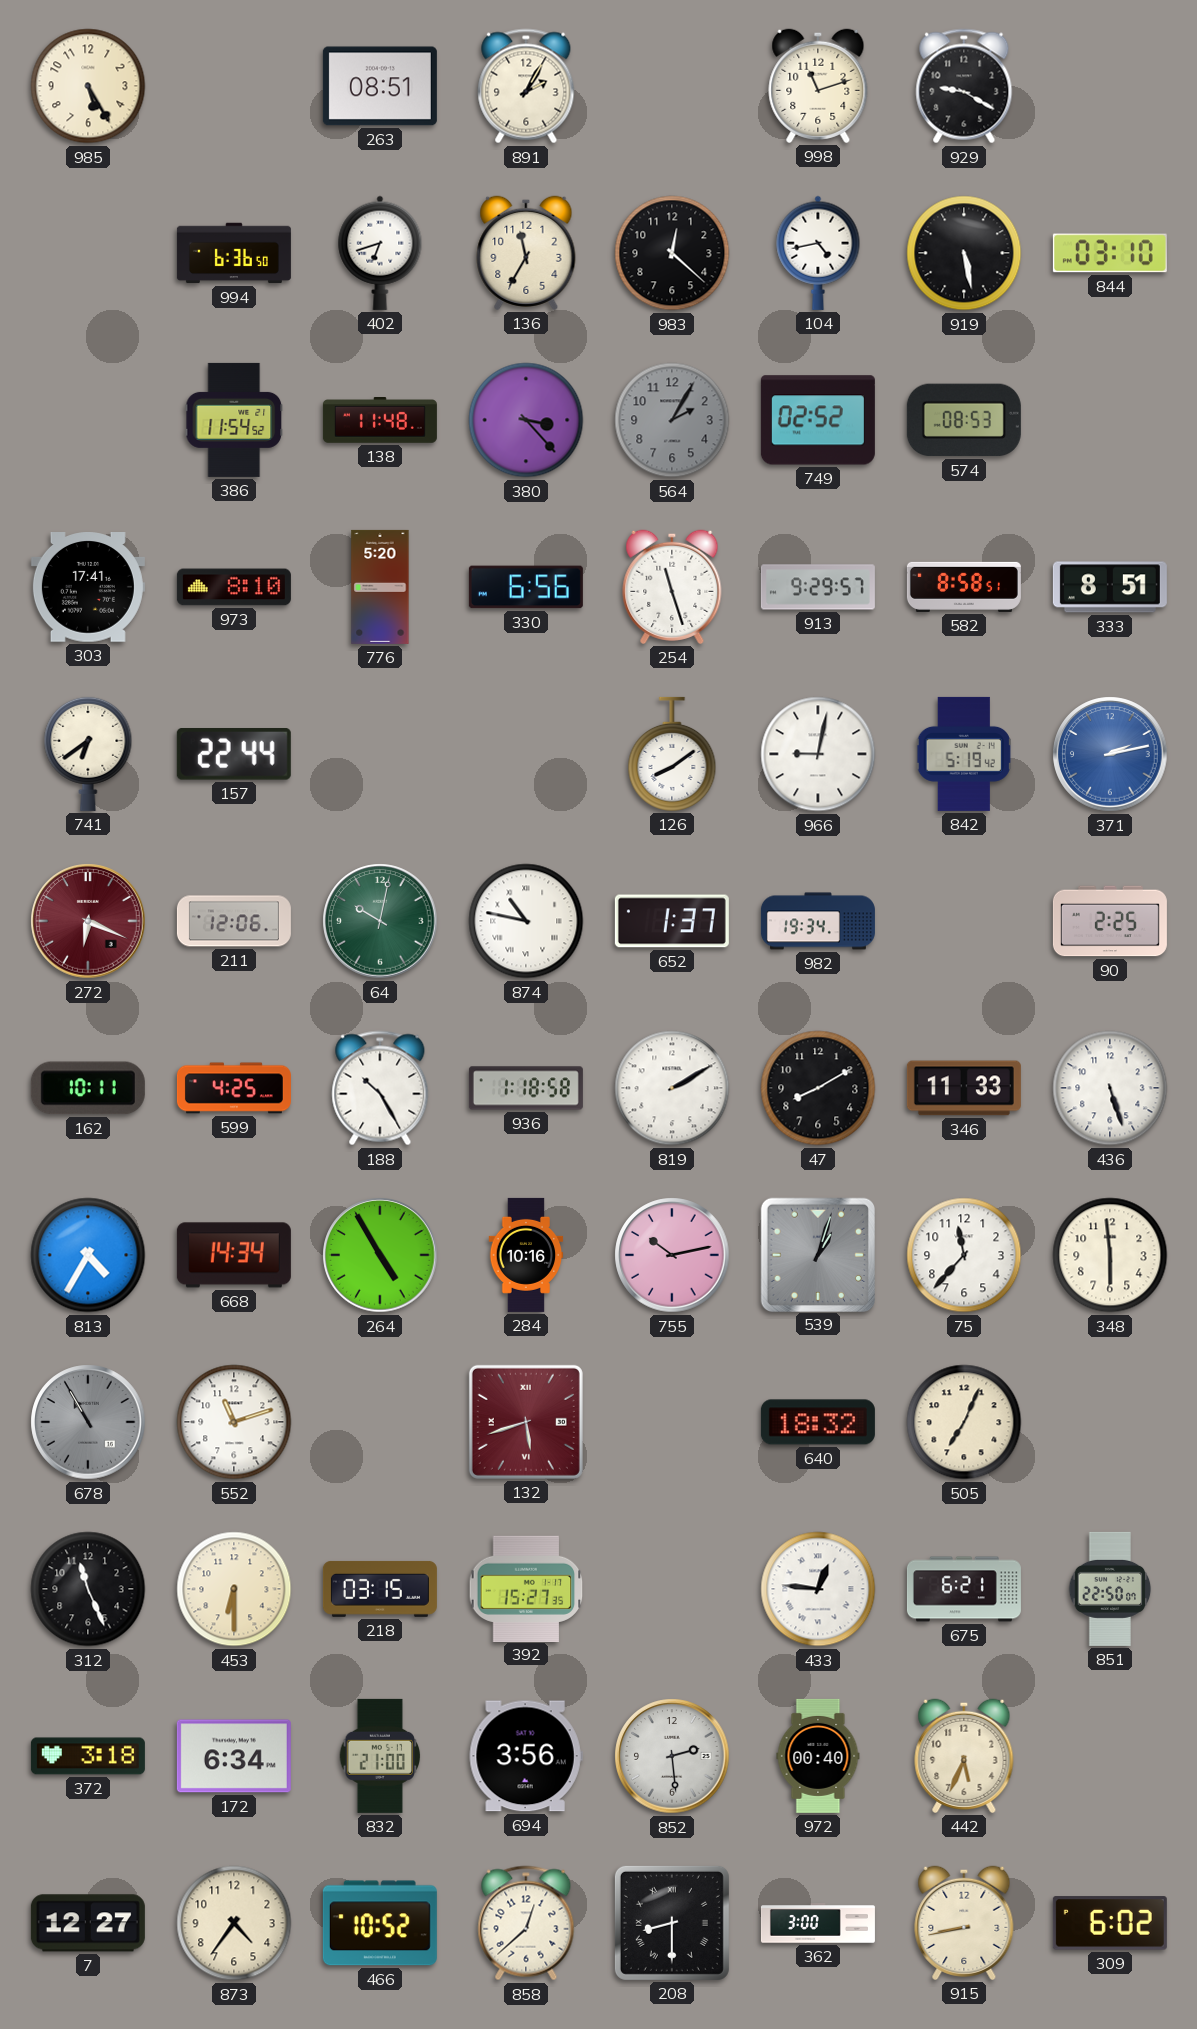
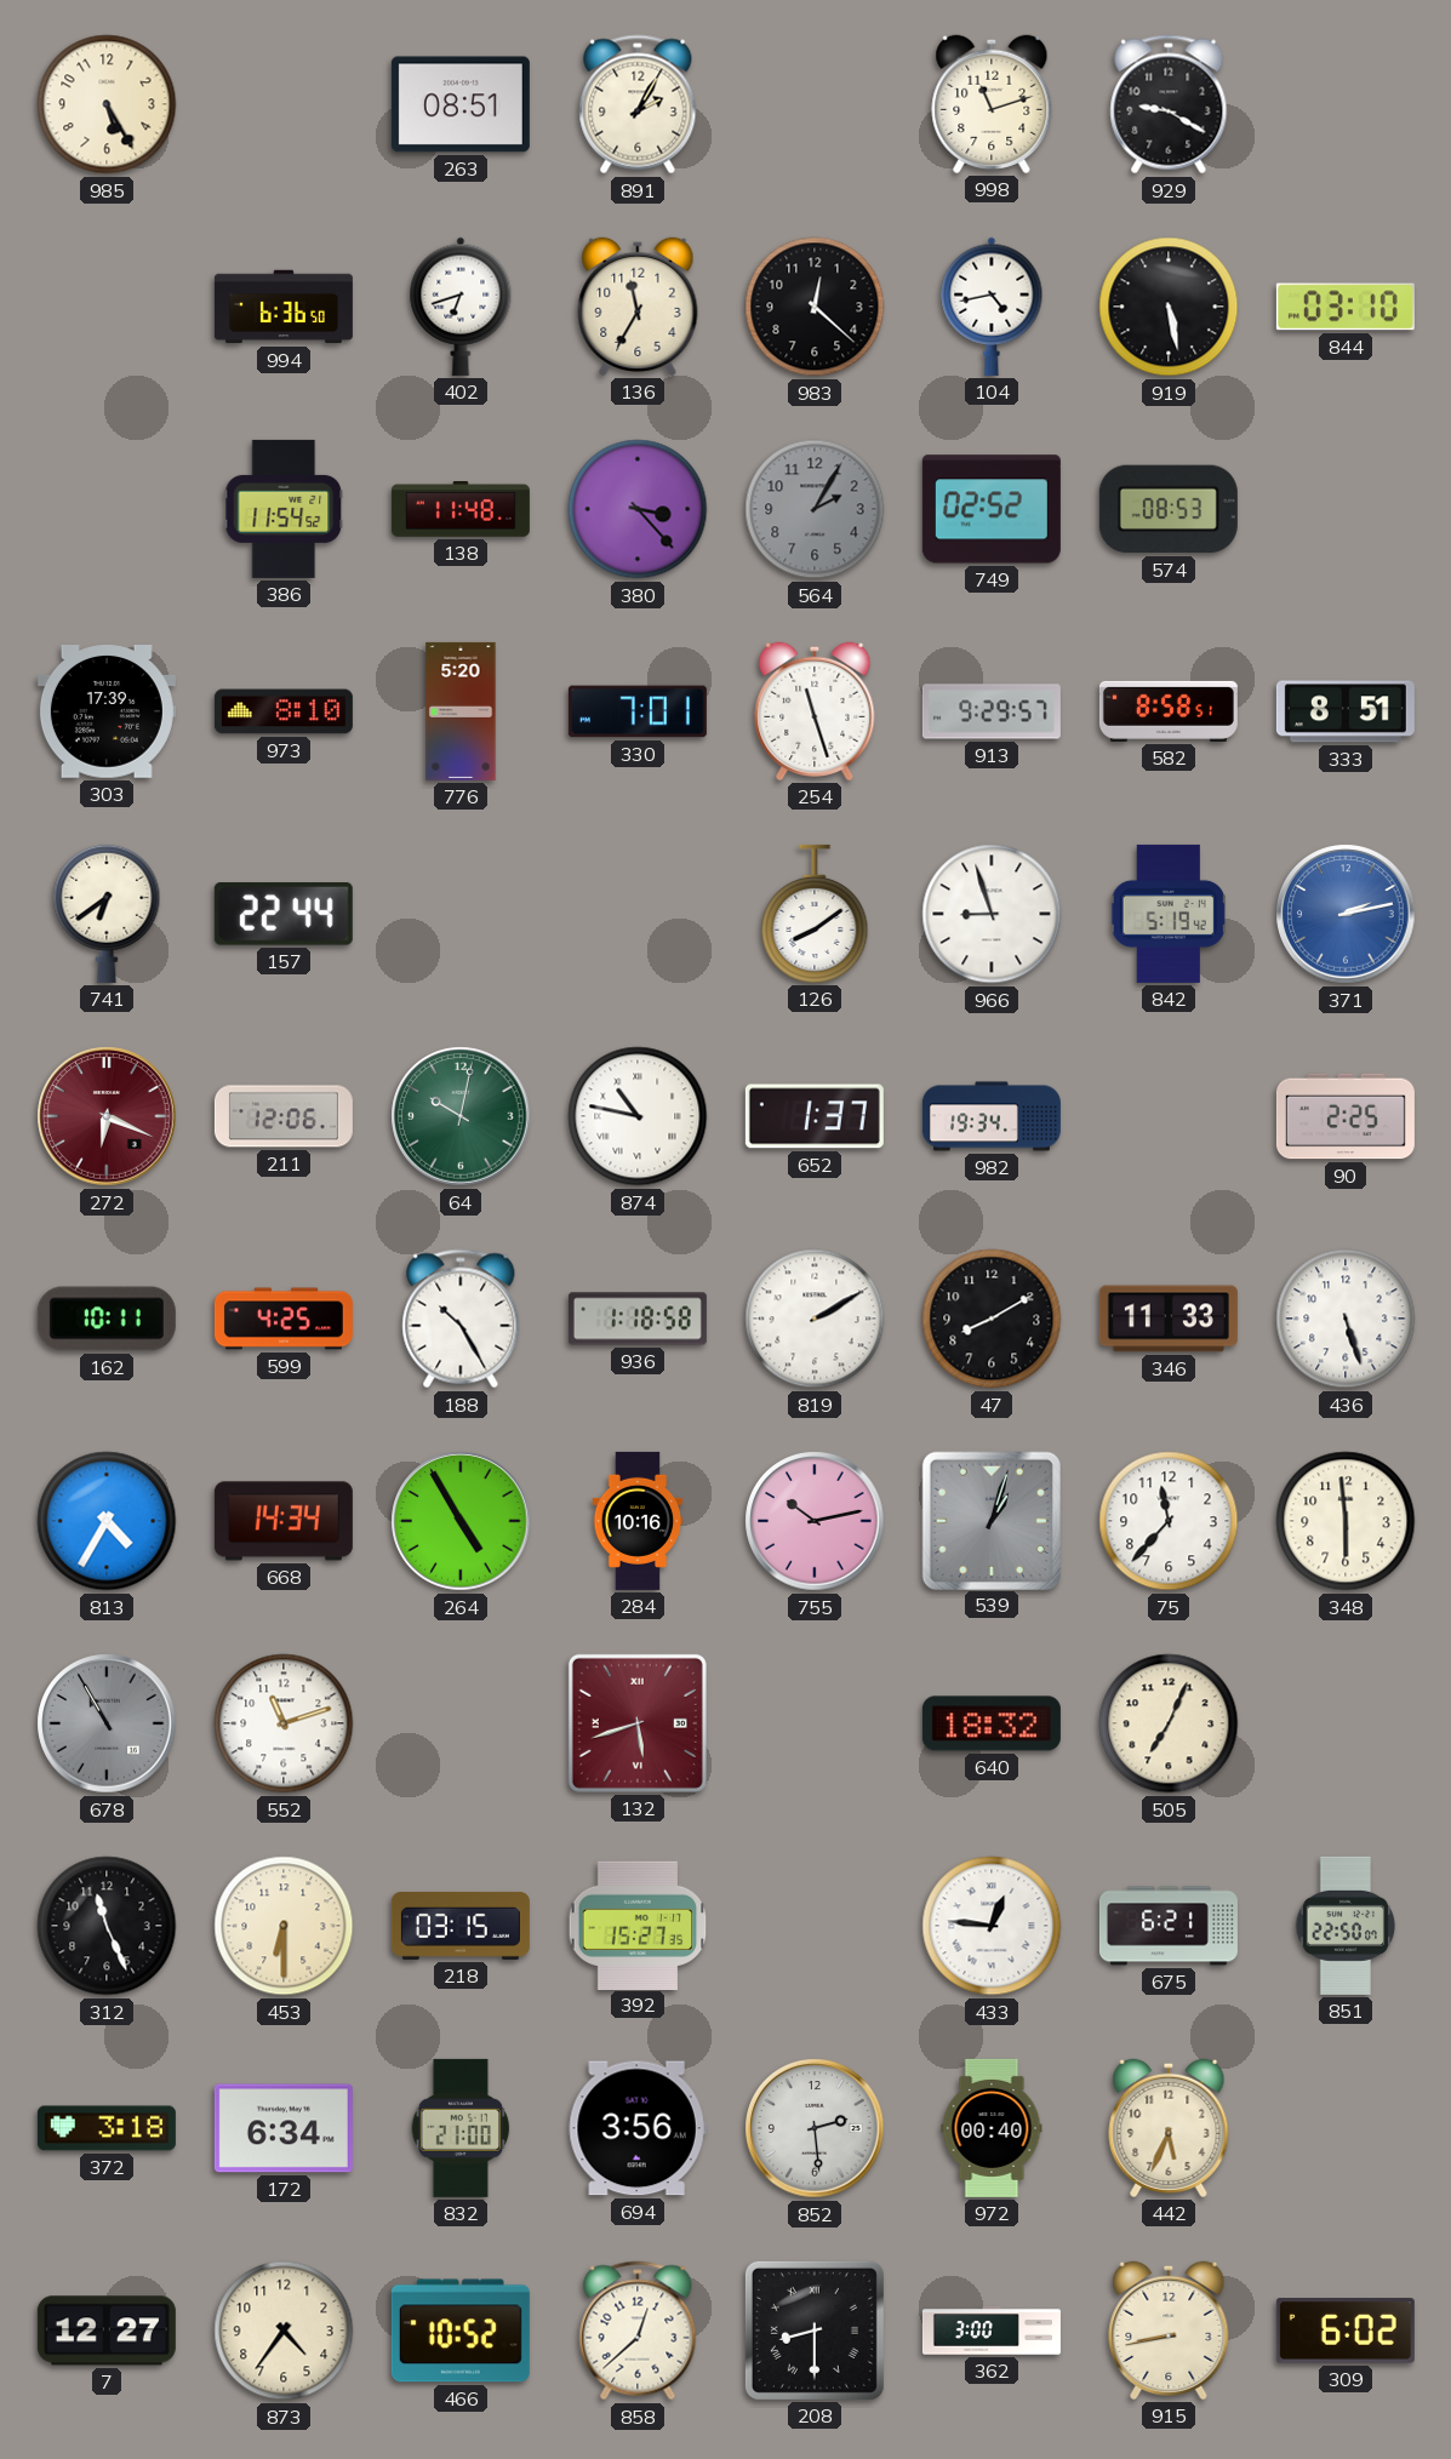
303: 17:41 -> 17:39
330: 6:56 -> 7:01
966: 9:02 -> 8:57
